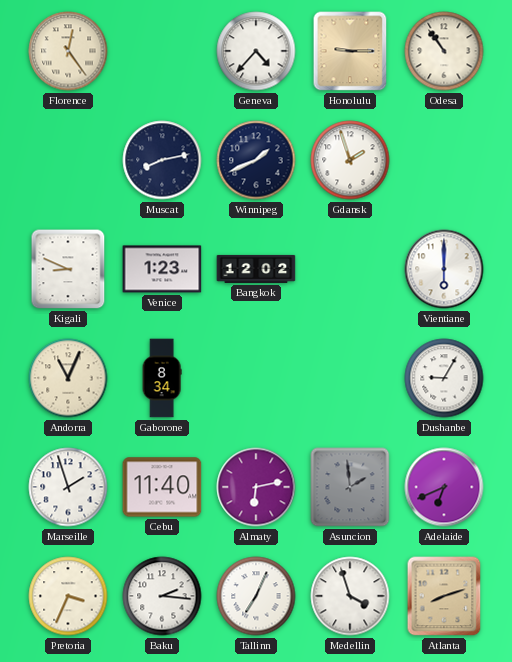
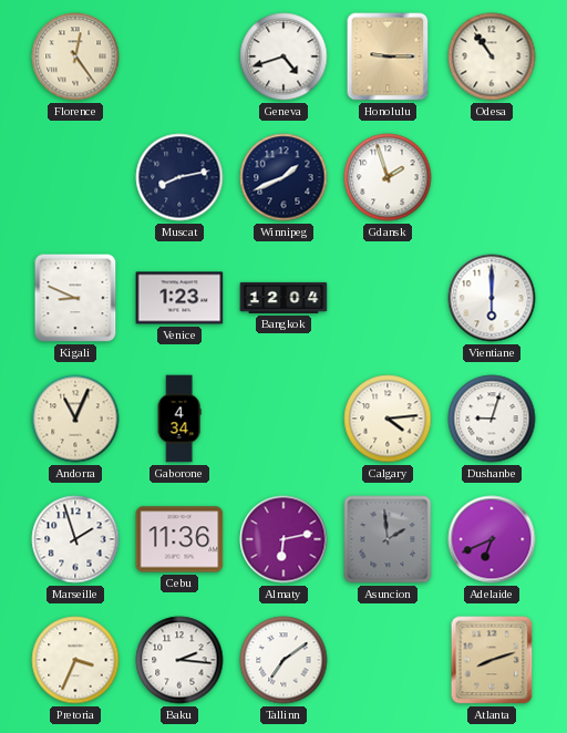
Geneva: 4:37 -> 4:42
Bangkok: 12:02 -> 12:04
Gaborone: 8:34 -> 4:34
Calgary: none -> 4:14
Dushanbe: 9:05 -> 9:03
Cebu: 11:40 -> 11:36
Tallinn: 7:04 -> 7:09
Medellin: 3:57 -> none
